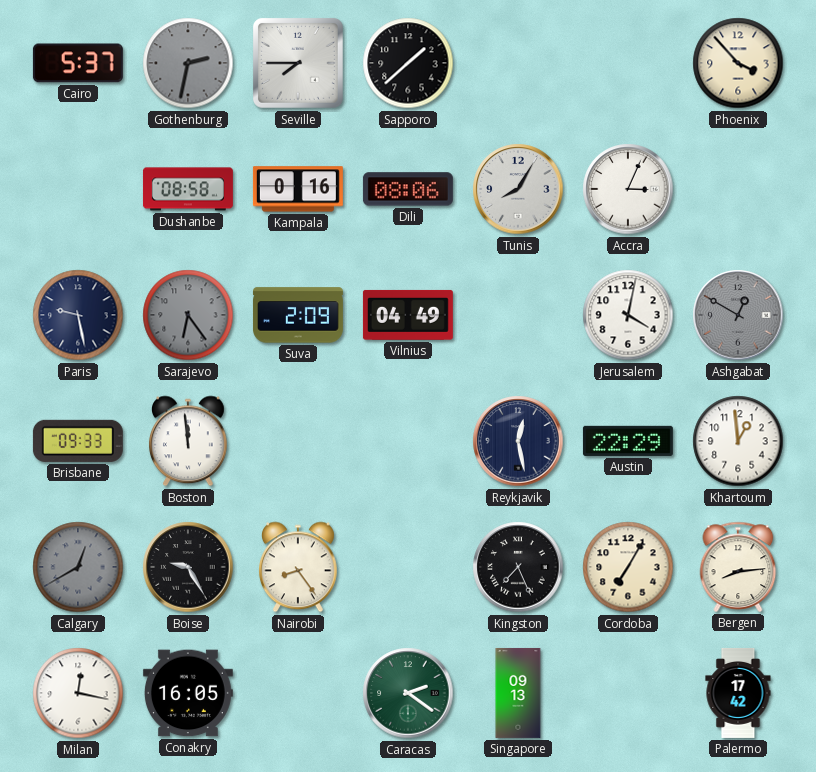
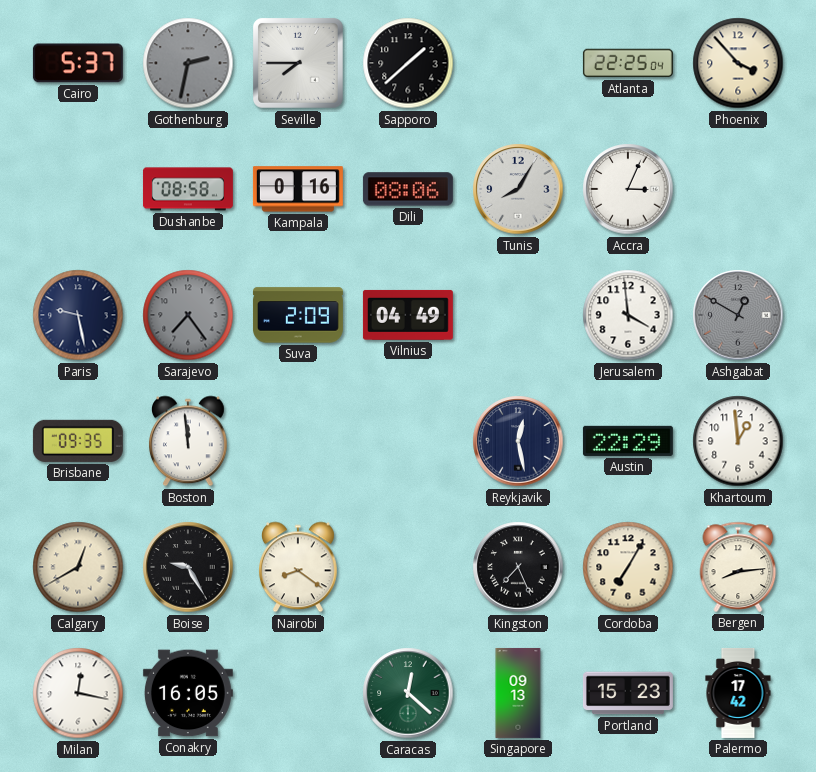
Atlanta: none -> 22:25
Sarajevo: 6:24 -> 7:24
Jerusalem: 4:02 -> 3:59
Brisbane: 09:33 -> 09:35
Calgary dial: grey -> cream
Nairobi: 8:24 -> 8:21
Caracas: 2:21 -> 12:22
Portland: none -> 15:23
